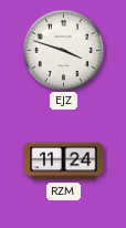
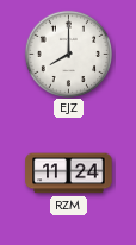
EJZ: 3:48 -> 8:00
